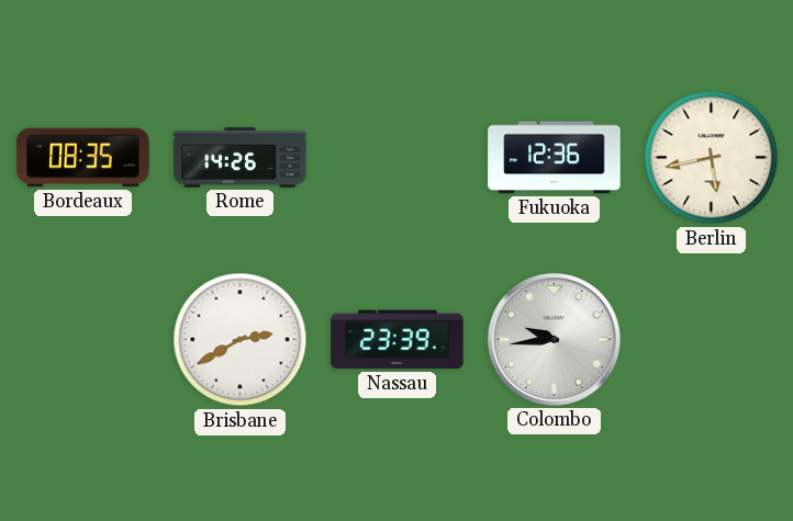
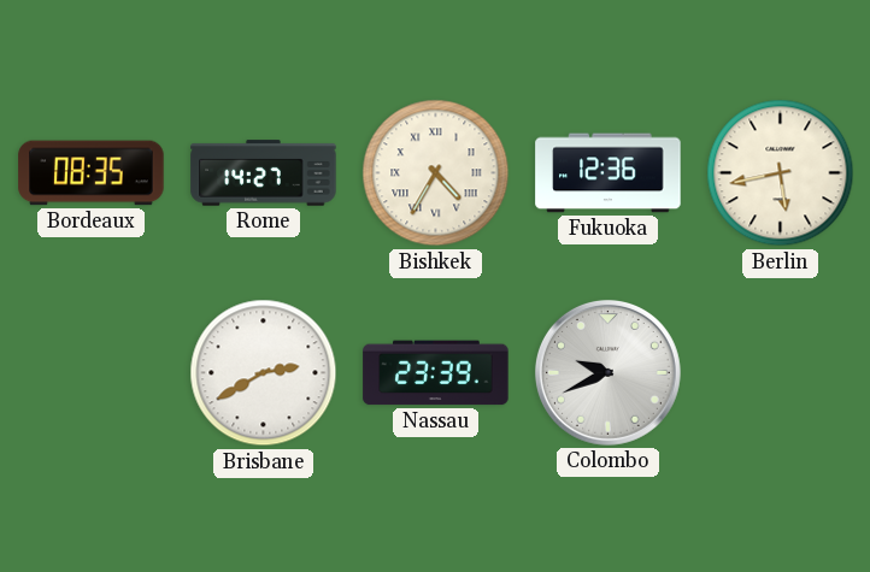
Rome: 14:26 -> 14:27
Bishkek: none -> 4:35
Colombo: 9:44 -> 9:41
